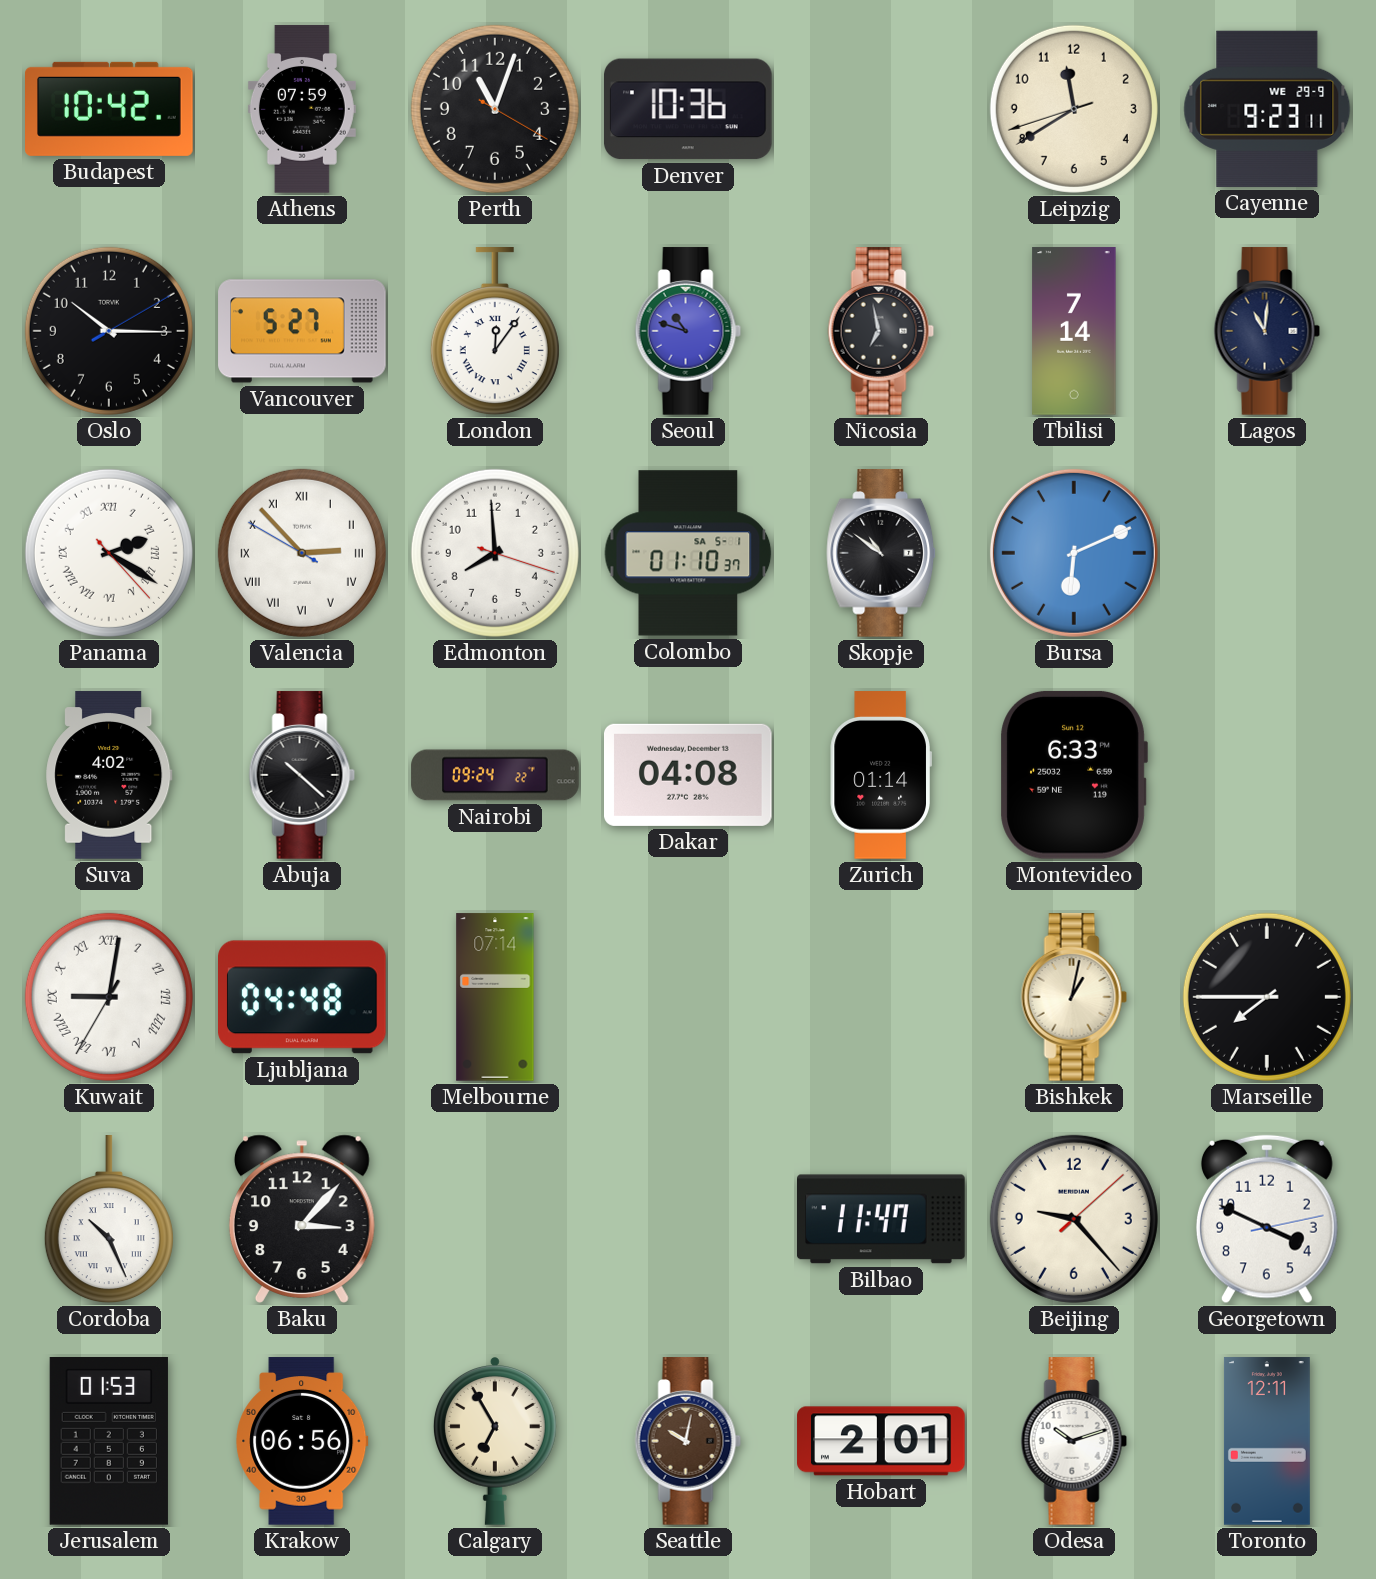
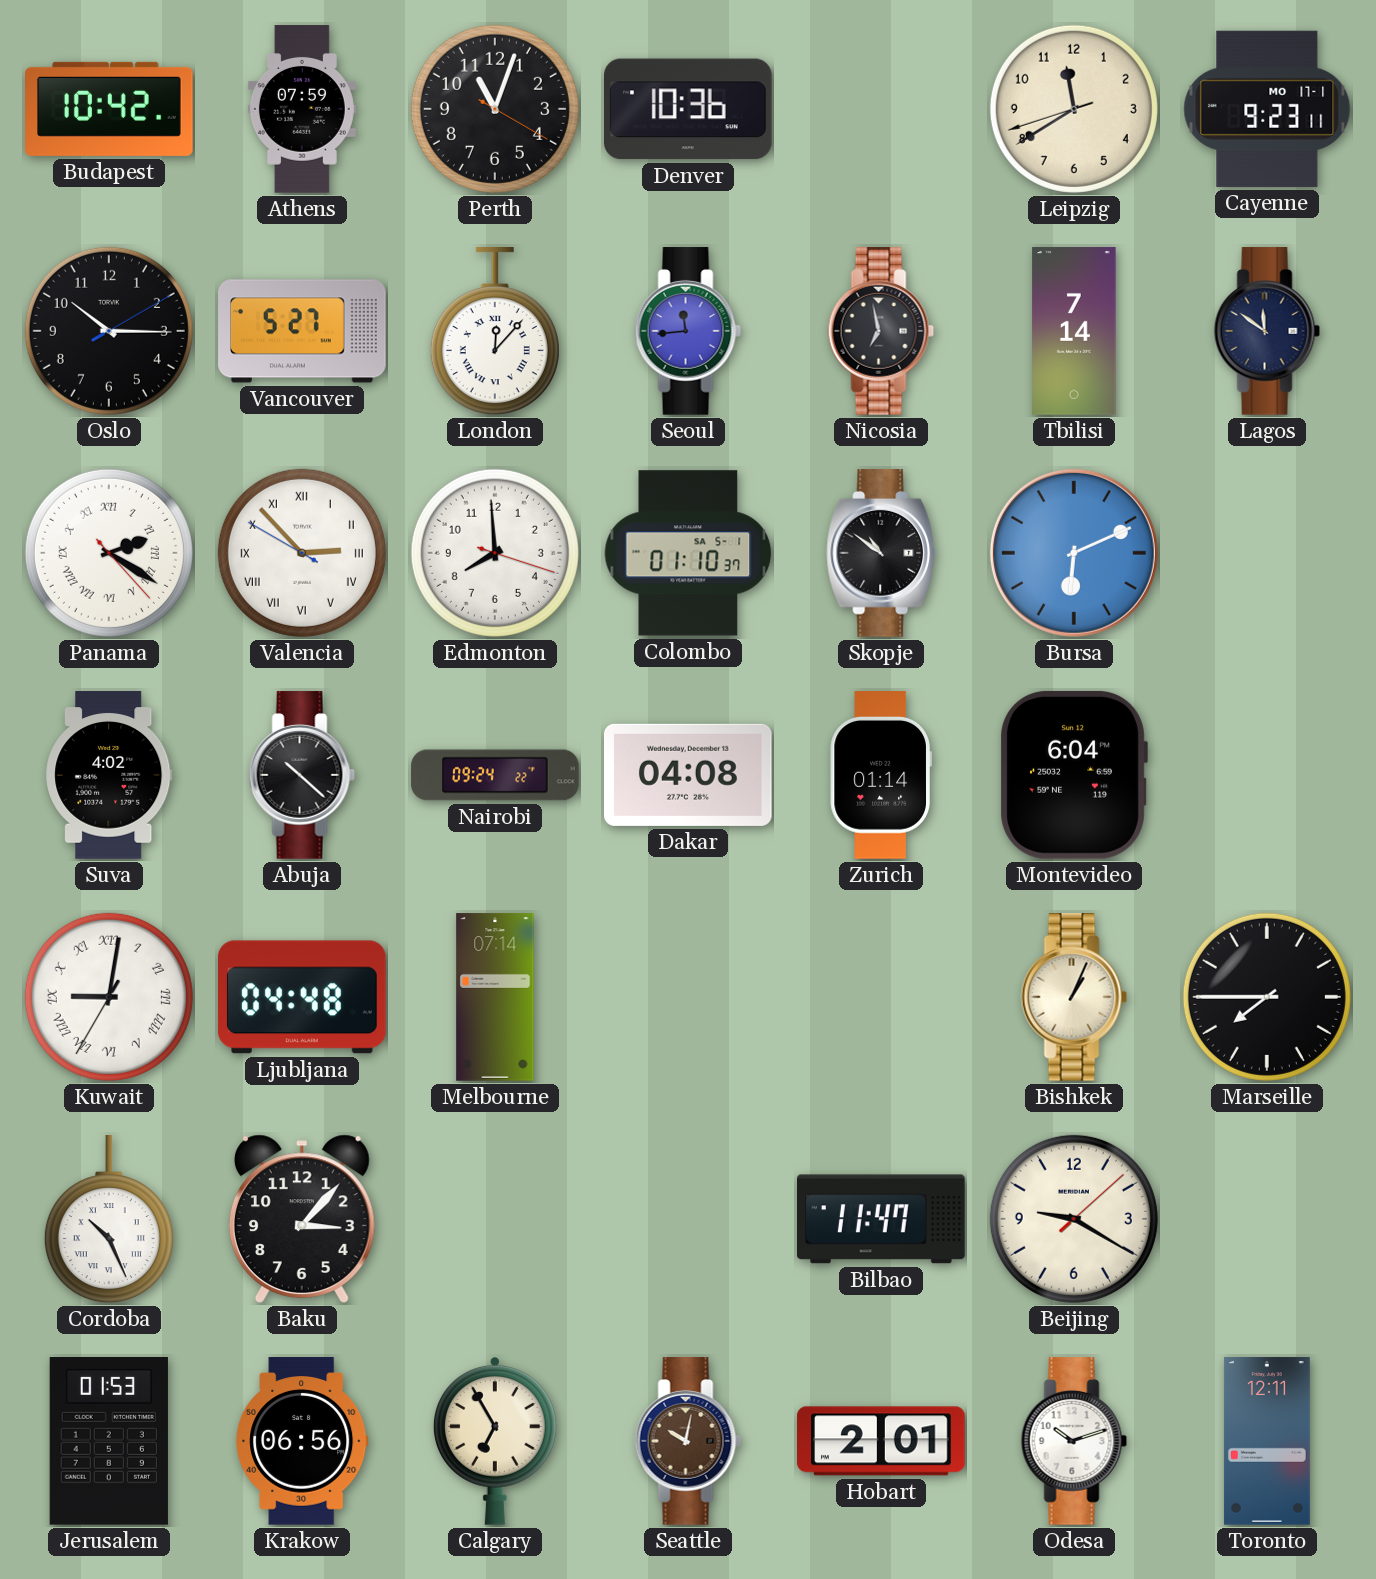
Cayenne date: WE 29-9 -> MO 17-1
London: 12:06 -> 12:07
Seoul: 10:48 -> 11:44
Lagos: 11:01 -> 11:51
Montevideo: 6:33 -> 6:04
Bishkek: 1:02 -> 1:04
Beijing: 9:23 -> 9:20
Georgetown: 3:49 -> none
